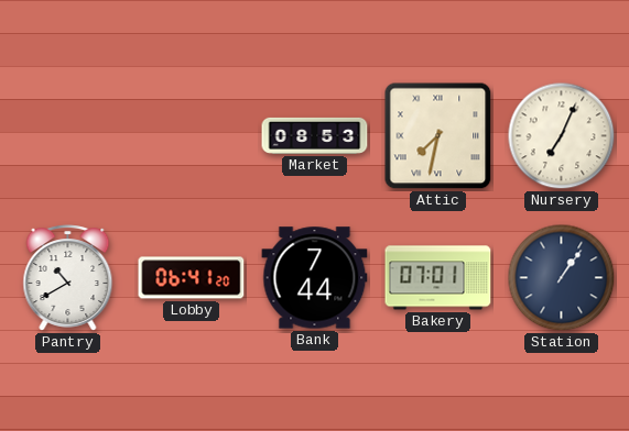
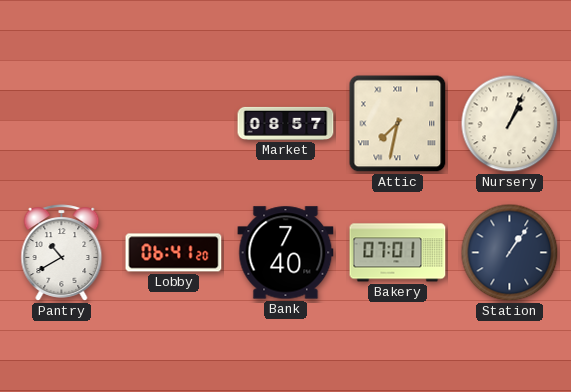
Market: 08:53 -> 08:57
Nursery: 7:04 -> 1:04
Bank: 7:44 -> 7:40
